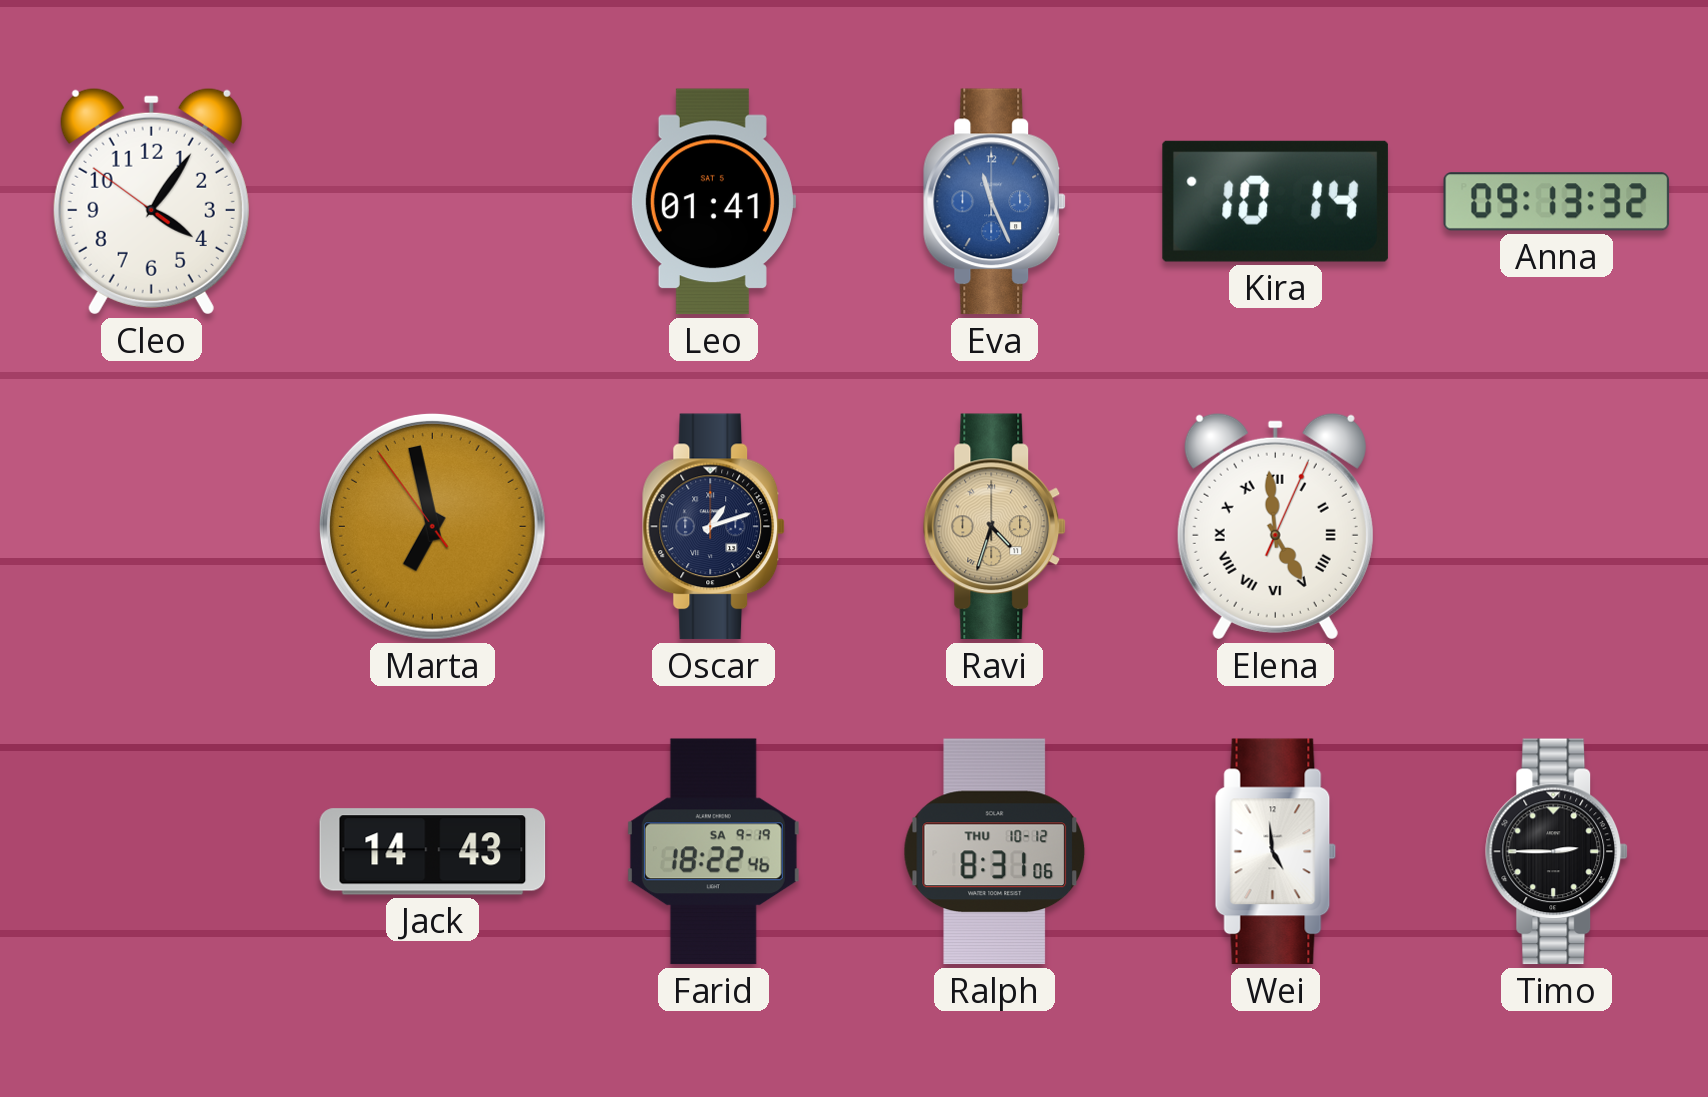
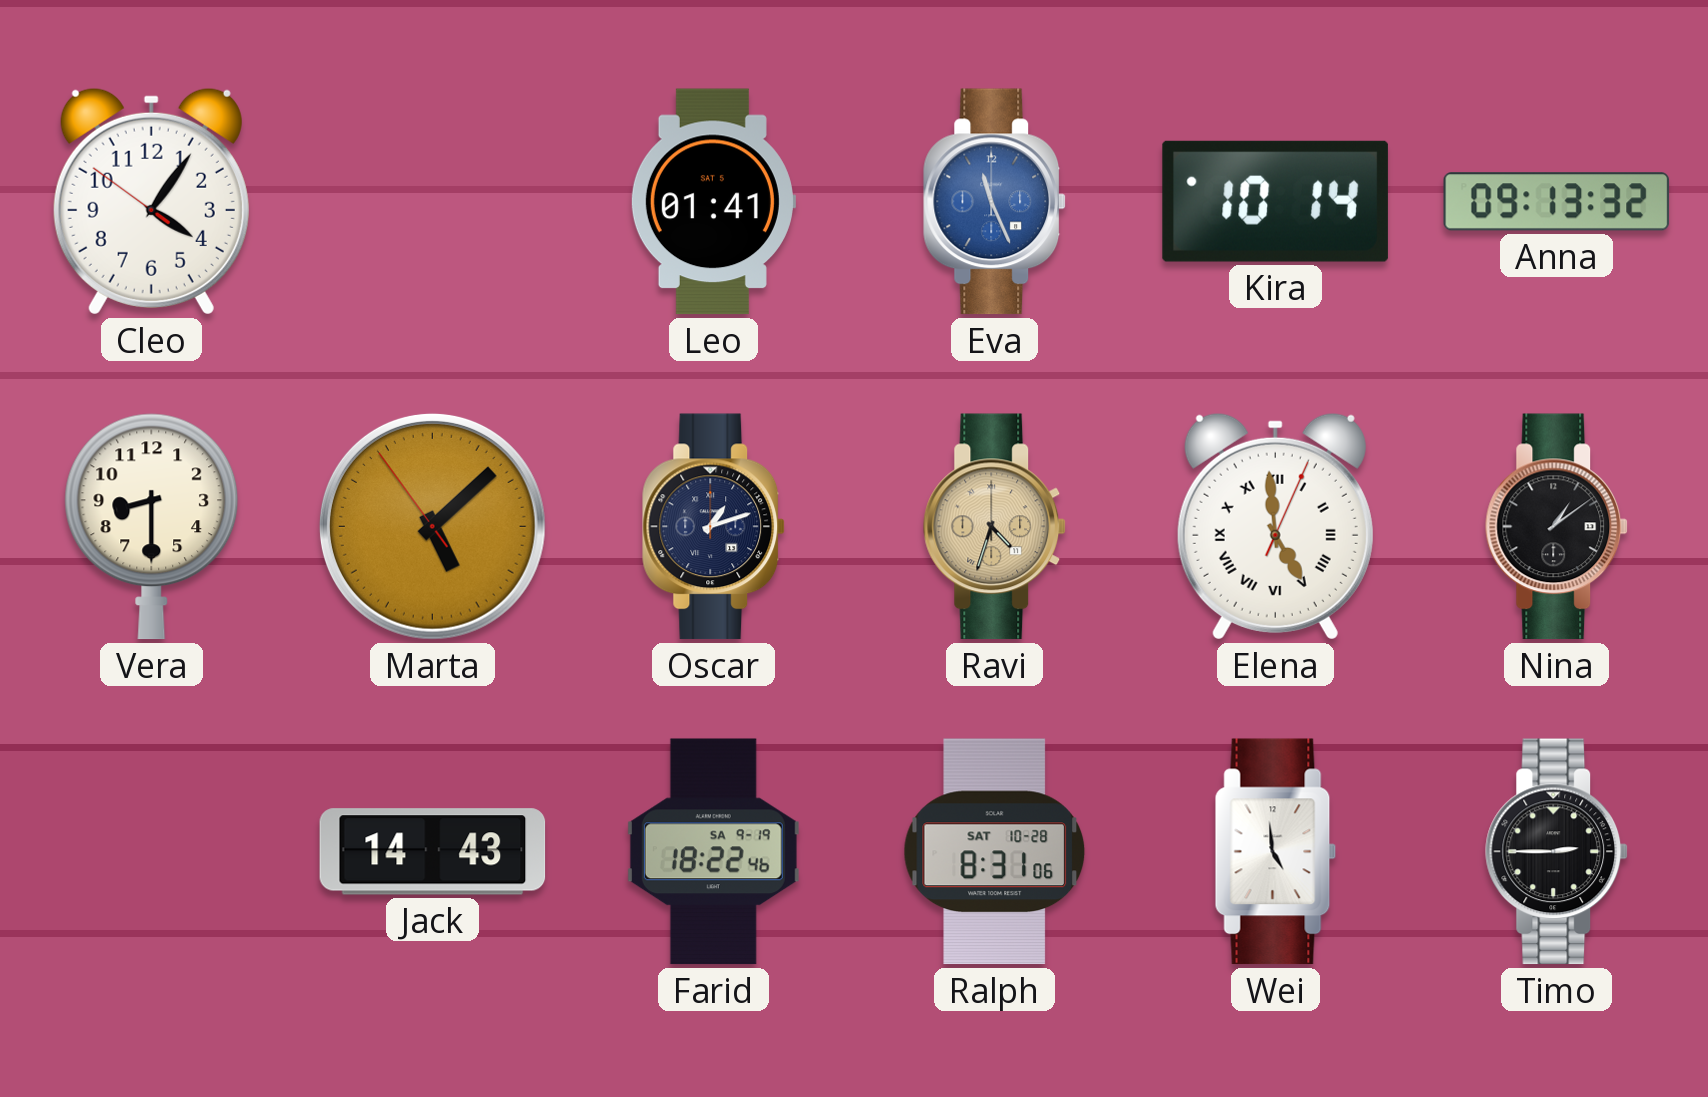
Vera: none -> 8:30
Marta: 6:57 -> 5:07
Nina: none -> 1:09
Ralph date: THU 10-12 -> SAT 10-28
